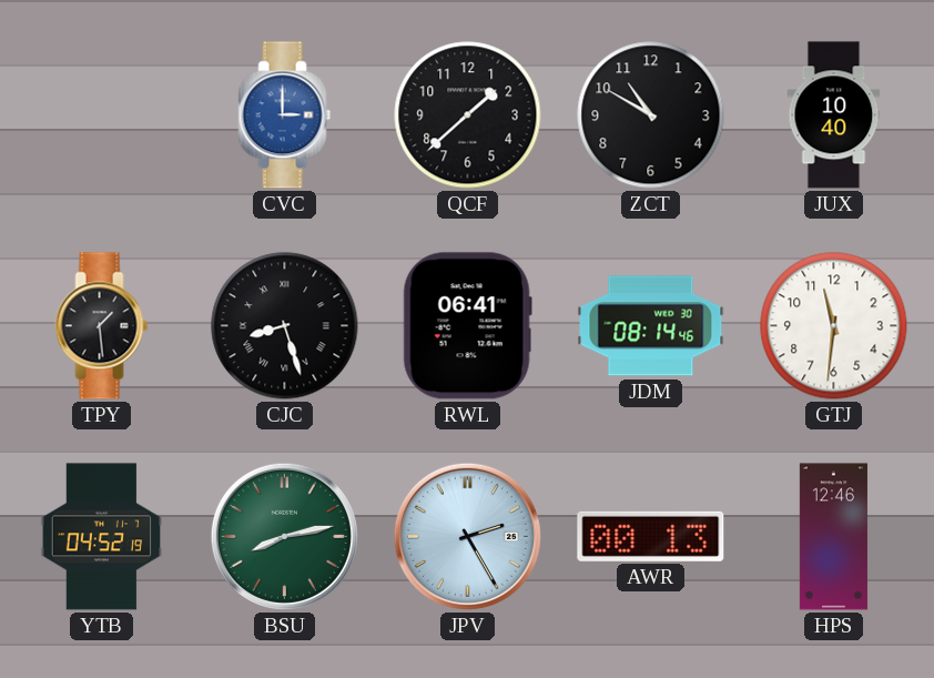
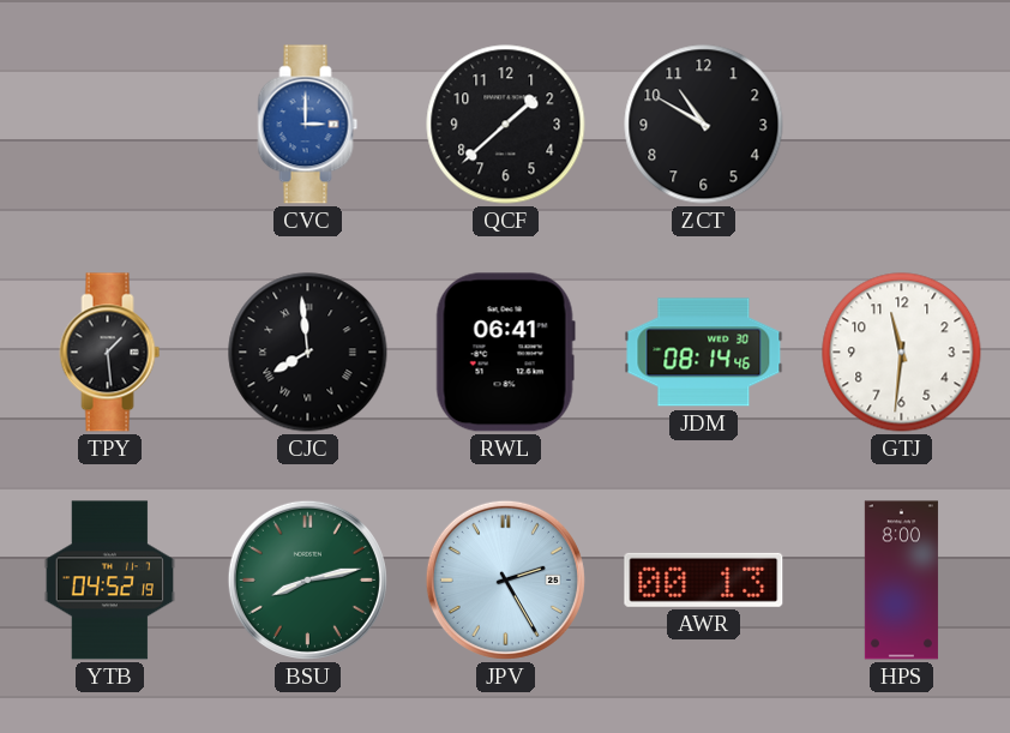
JUX: 10:40 -> none
CJC: 8:27 -> 7:59
HPS: 12:46 -> 8:00
